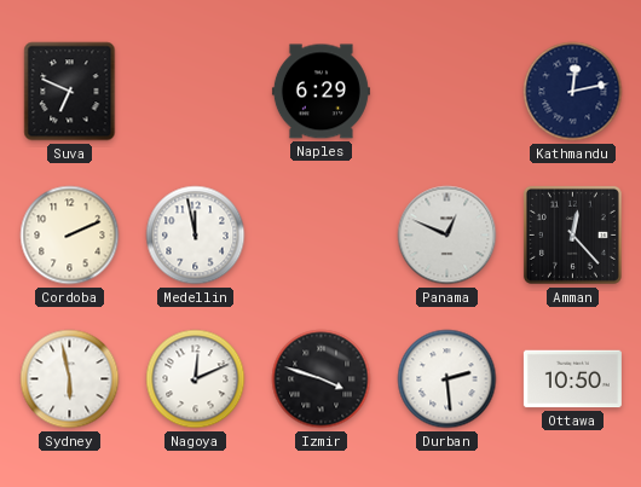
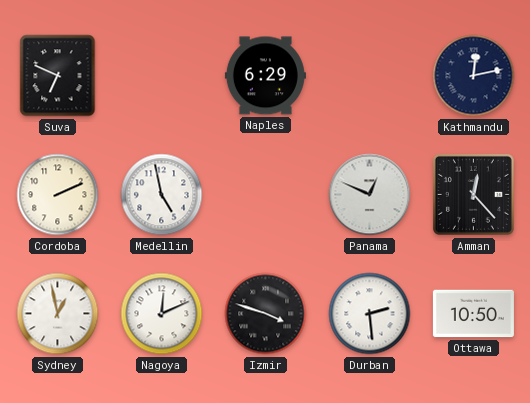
Medellin: 11:58 -> 4:58
Sydney: 5:58 -> 12:58
